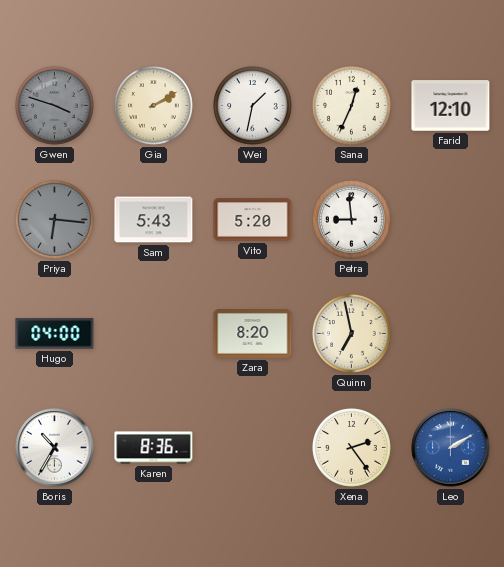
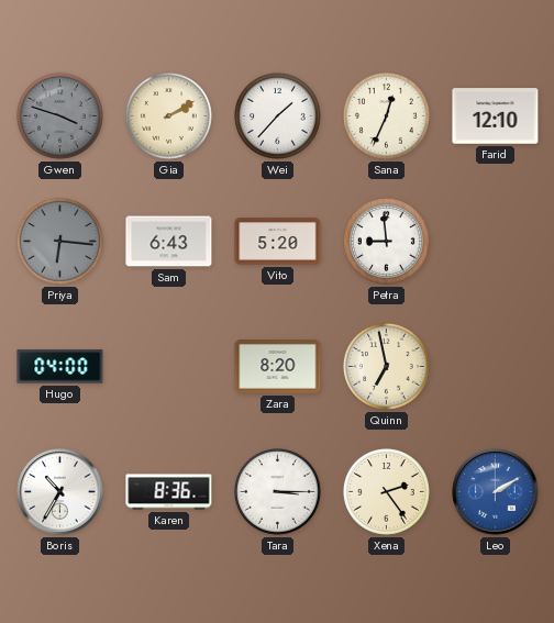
Wei: 1:32 -> 1:37
Sam: 5:43 -> 6:43
Tara: none -> 3:15
